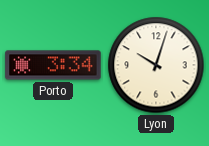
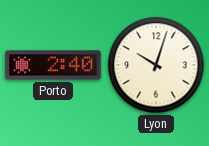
Porto: 3:34 -> 2:40
